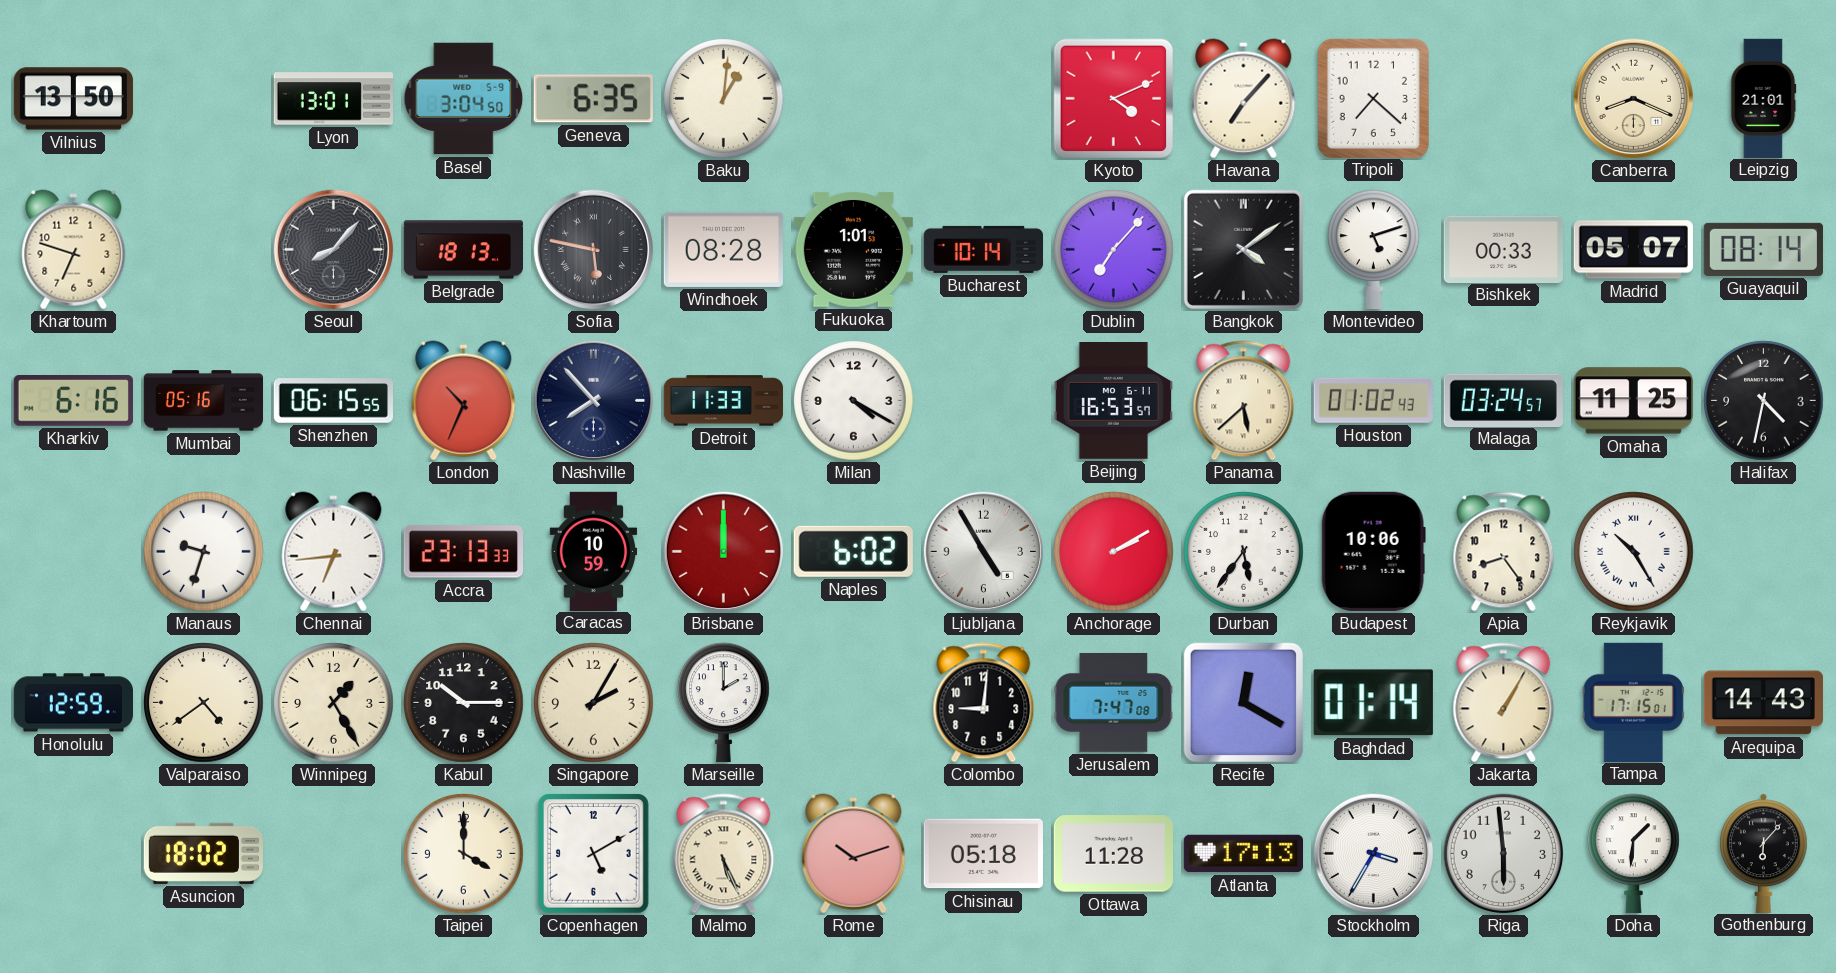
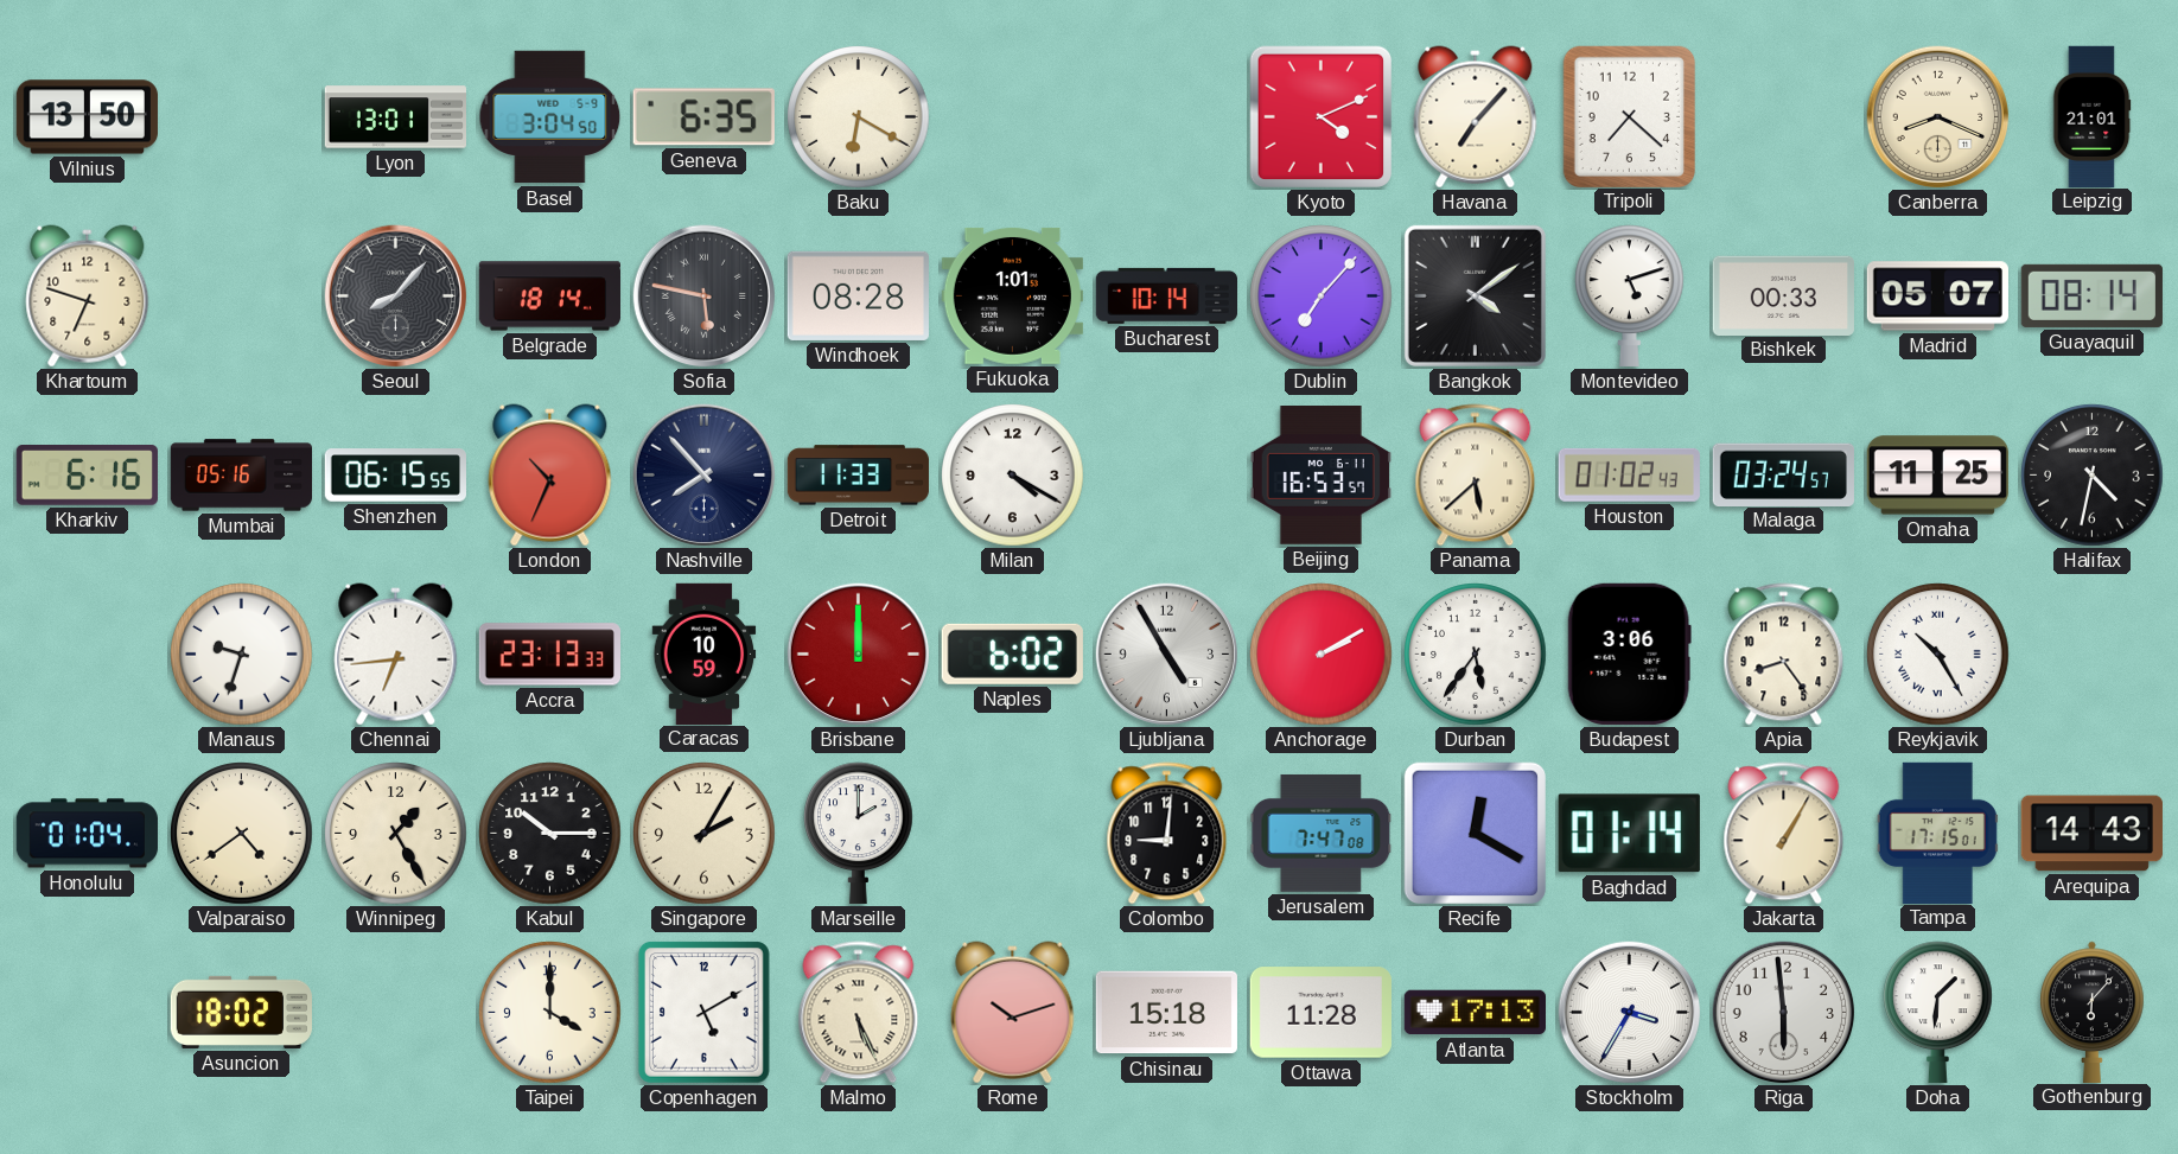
Baku: 1:01 -> 6:20
Belgrade: 18:13 -> 18:14
Budapest: 10:06 -> 3:06
Honolulu: 12:59 -> 01:04
Chisinau: 05:18 -> 15:18
